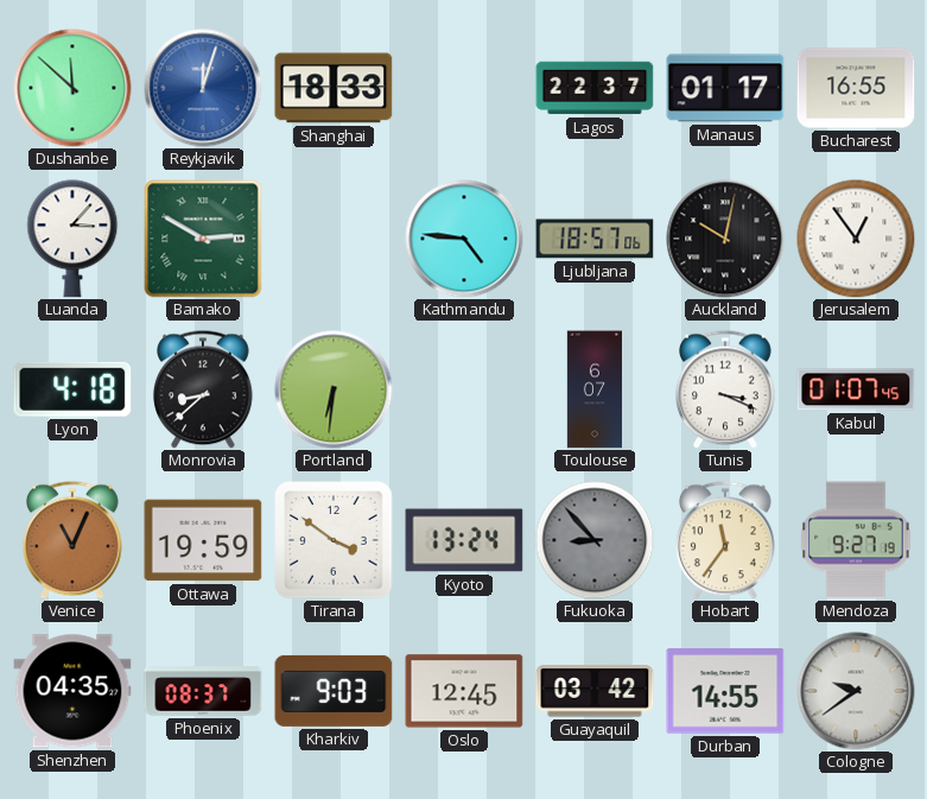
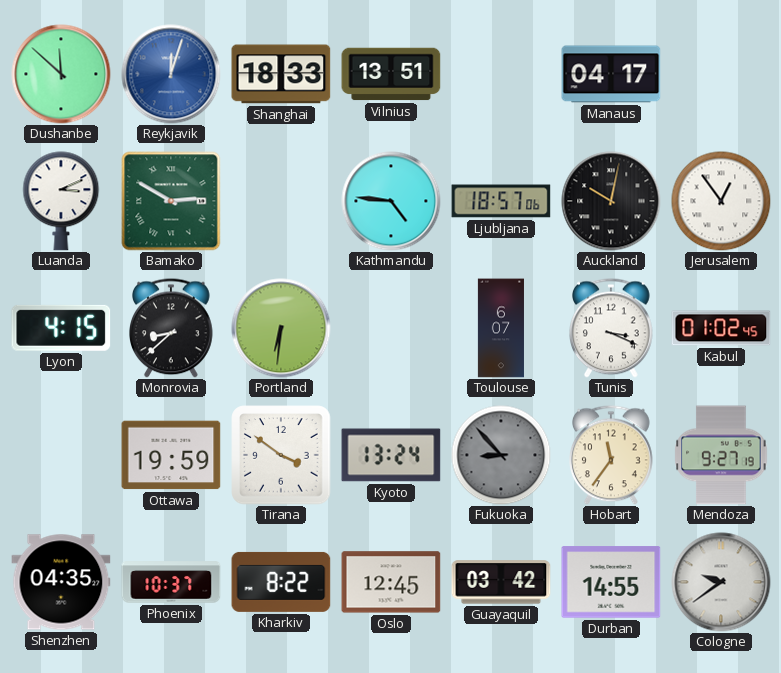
Vilnius: none -> 13:51
Lagos: 22:37 -> none
Manaus: 01:17 -> 04:17
Bucharest: 16:55 -> none
Luanda: 3:07 -> 3:11
Lyon: 4:18 -> 4:15
Kabul: 01:07 -> 01:02
Venice: 11:04 -> none
Phoenix: 08:37 -> 10:37
Kharkiv: 9:03 -> 8:22
